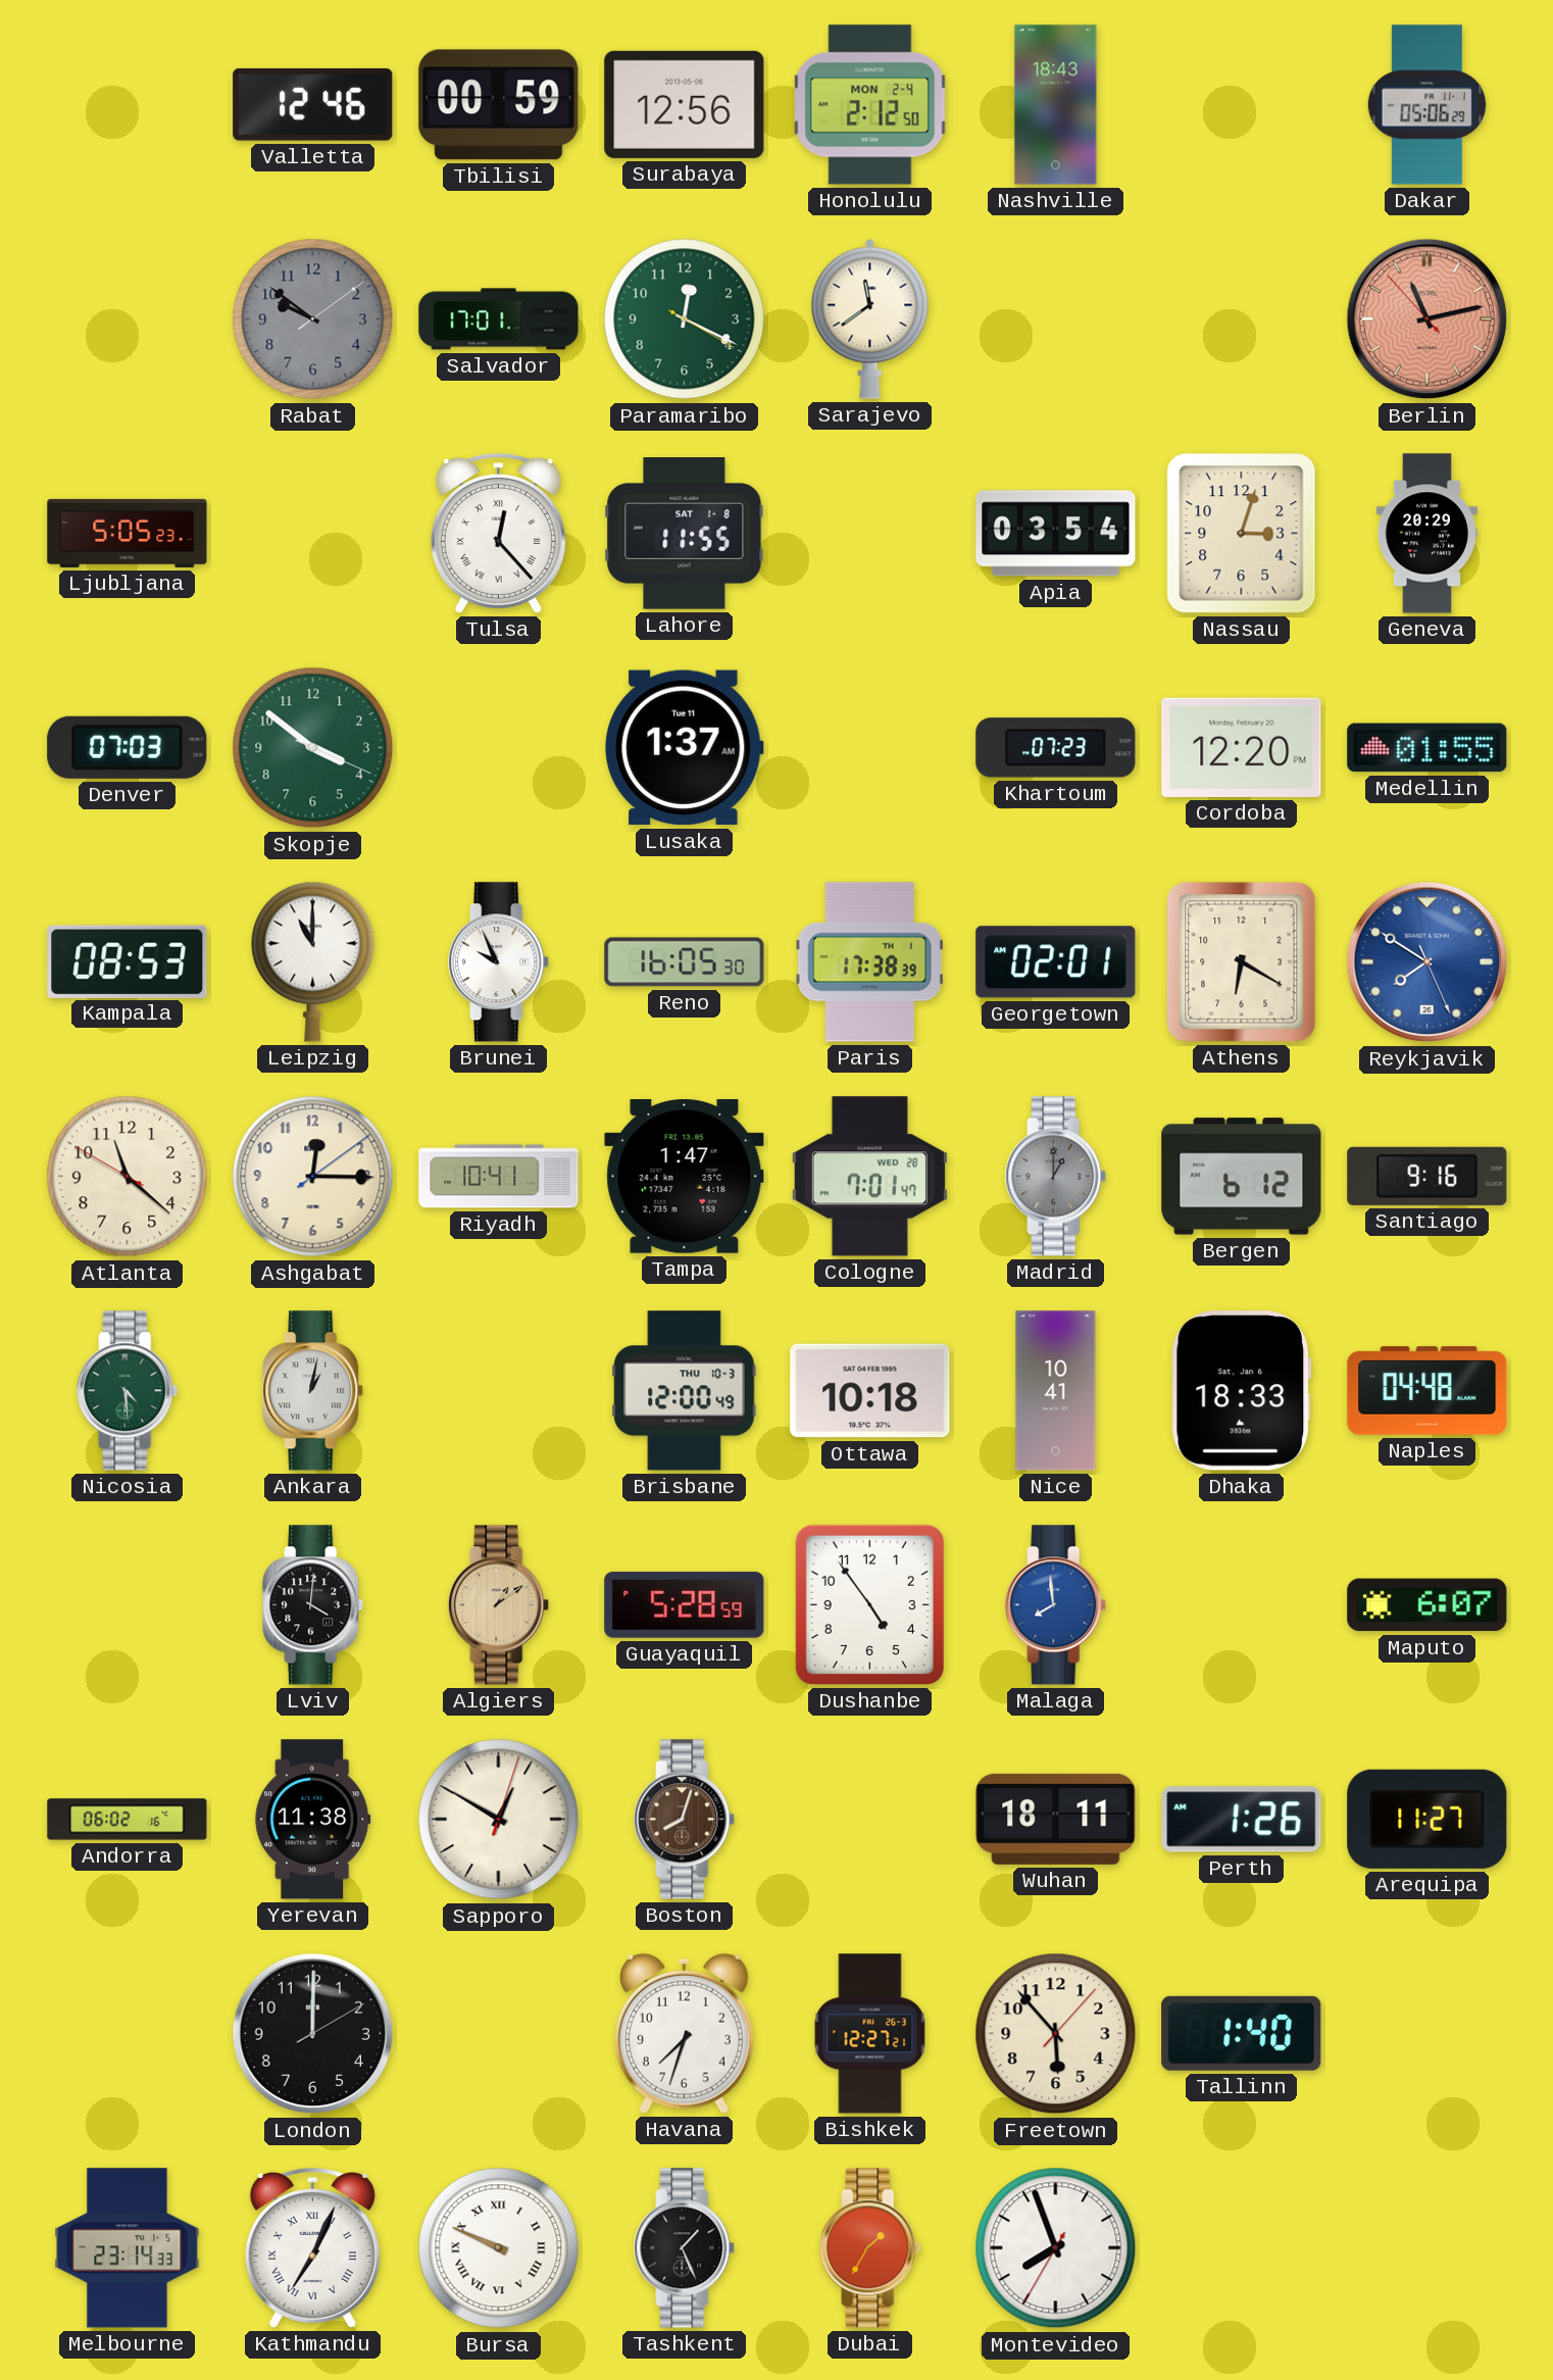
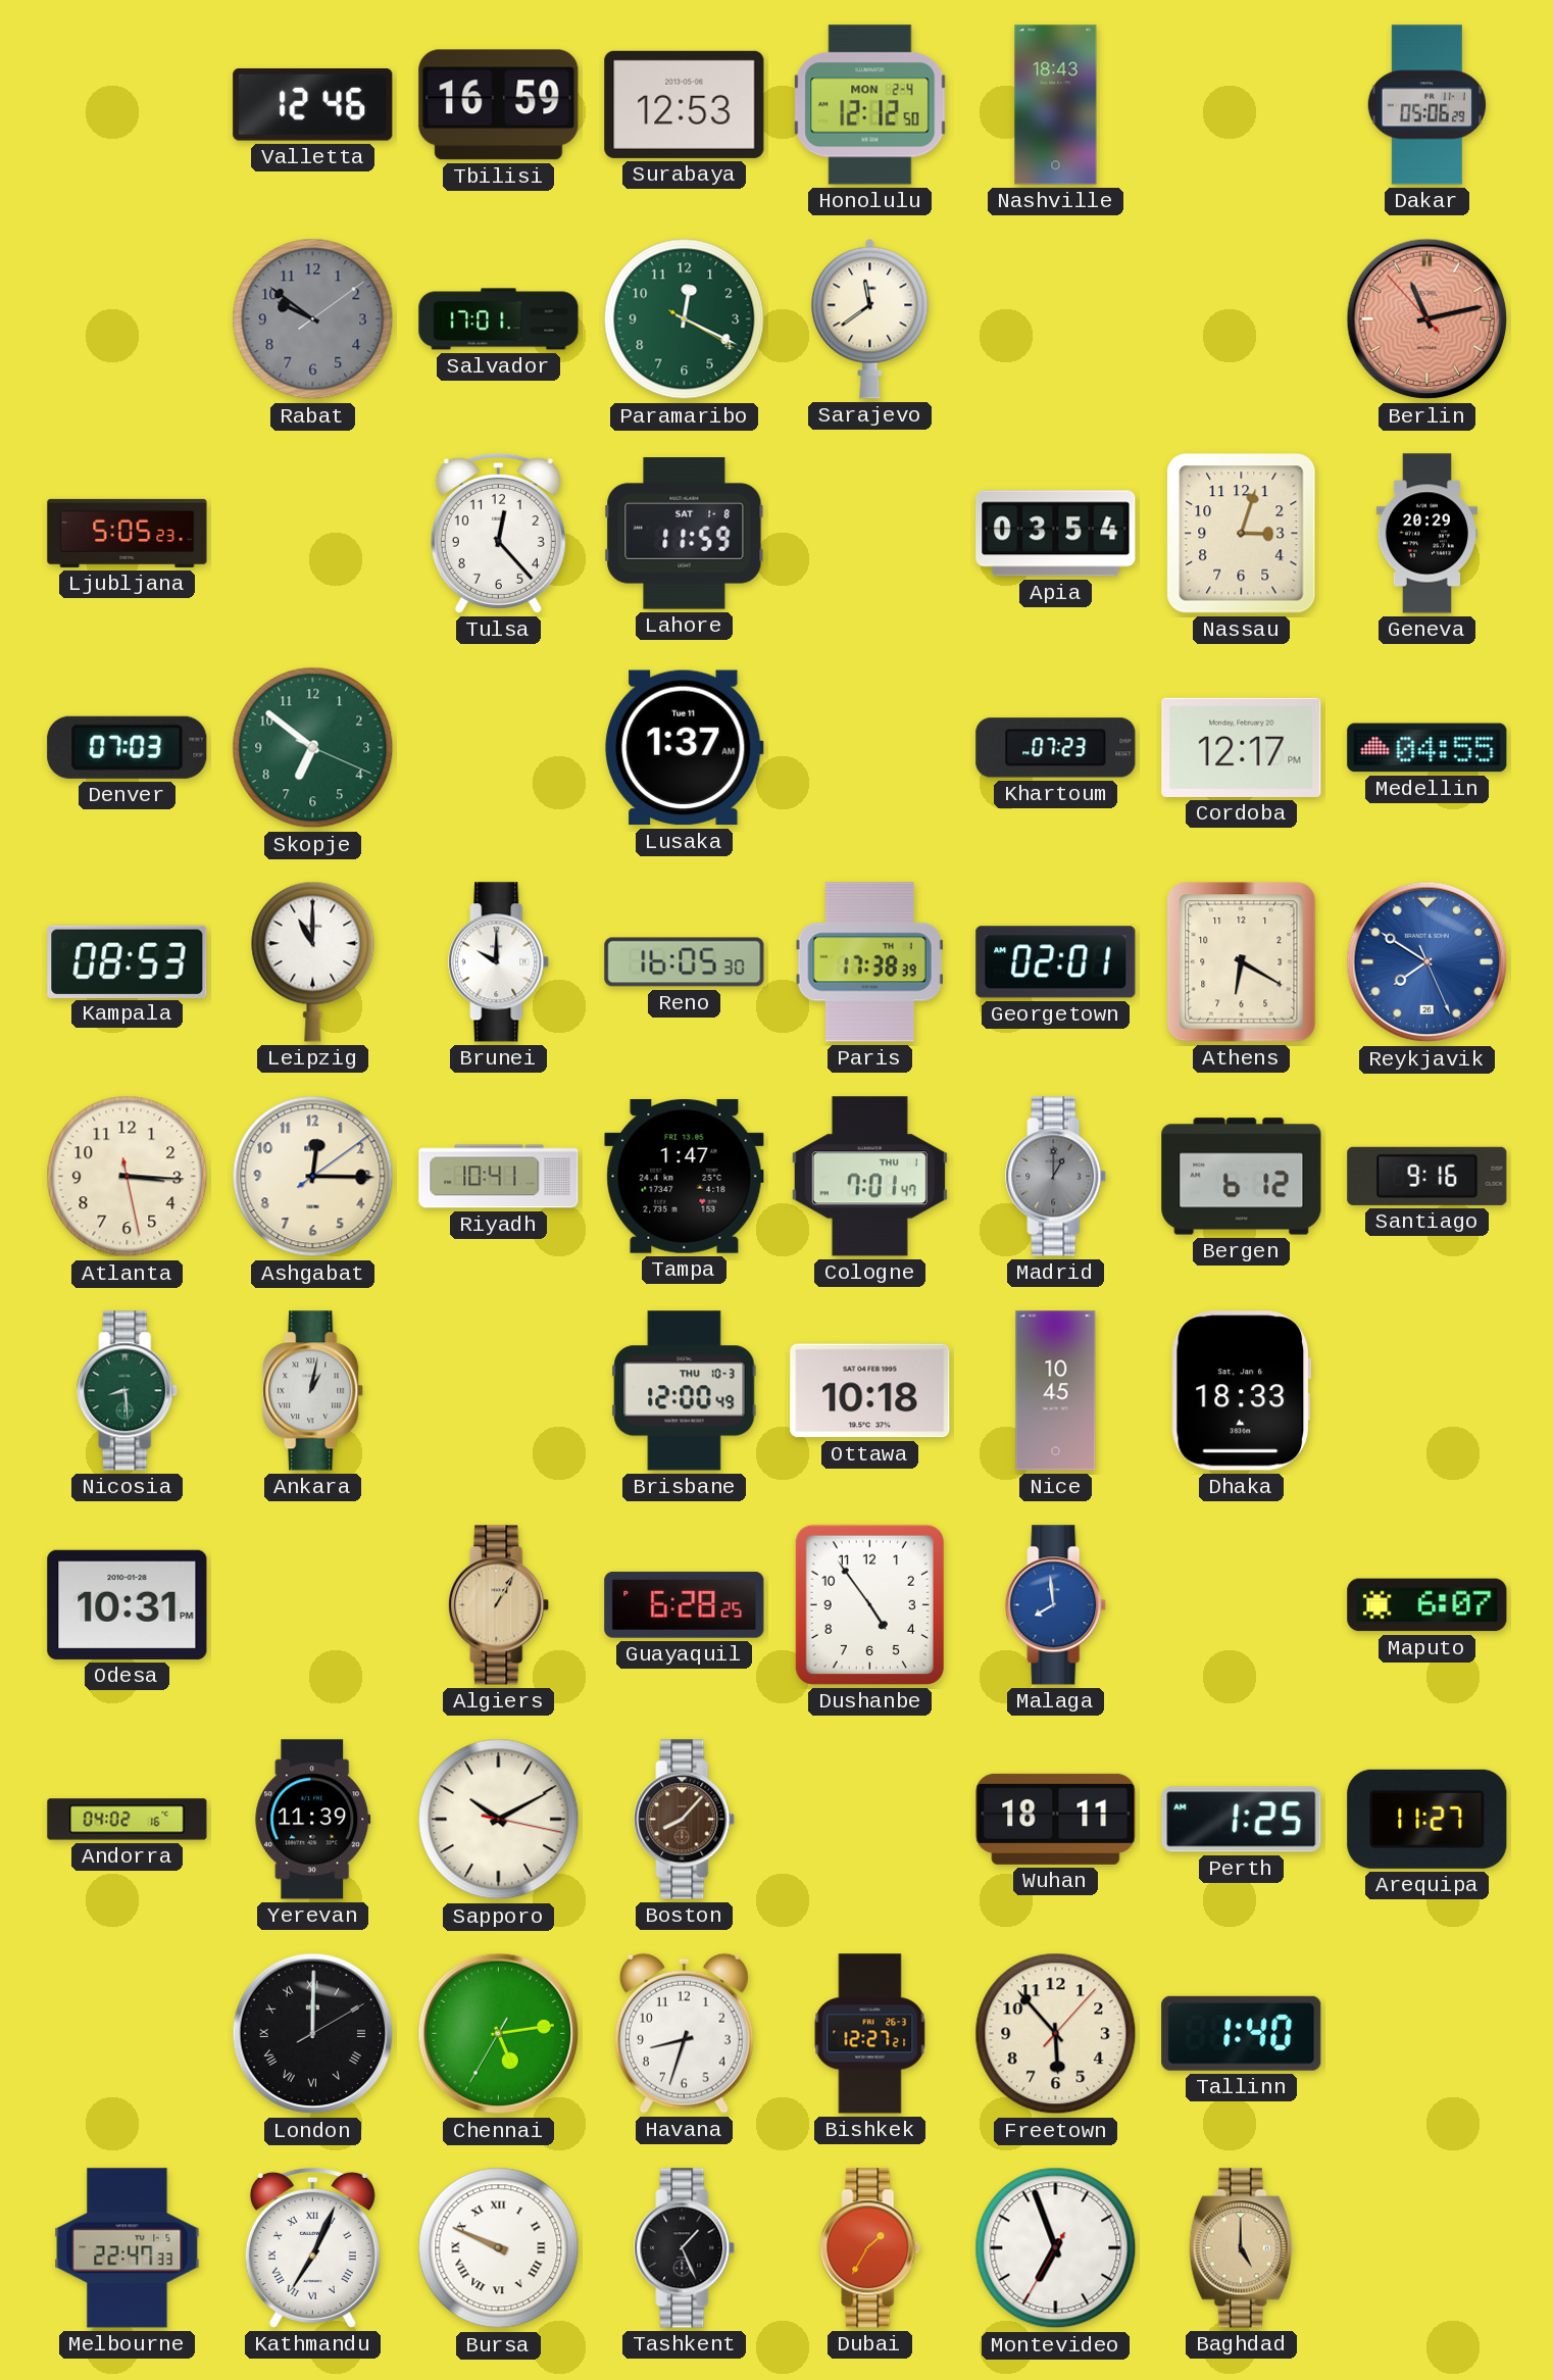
Tbilisi: 00:59 -> 16:59
Surabaya: 12:56 -> 12:53
Honolulu: 2:12 -> 12:12
Tulsa numerals: Roman -> Arabic
Lahore: 11:55 -> 11:59
Skopje: 3:51 -> 6:51
Cordoba: 12:20 -> 12:17
Medellin: 01:55 -> 04:55
Brunei: 9:56 -> 10:00
Atlanta: 11:21 -> 3:15
Cologne date: WED 28 -> THU 1
Nicosia: 4:29 -> 8:29
Nice: 10:41 -> 10:45
Naples: 04:48 -> none
Odesa: none -> 10:31
Lviv: 4:01 -> none
Algiers: 1:09 -> 1:05
Guayaquil: 5:28 -> 6:28
Andorra: 06:02 -> 04:02
Yerevan: 11:38 -> 11:39
Sapporo: 12:50 -> 10:10
Boston: 8:03 -> 8:07
Perth: 1:26 -> 1:25
London numerals: Arabic -> Roman
Chennai: none -> 5:13
Havana: 7:33 -> 8:33
Melbourne: 23:14 -> 22:47
Montevideo: 7:56 -> 6:56
Baghdad: none -> 5:00
